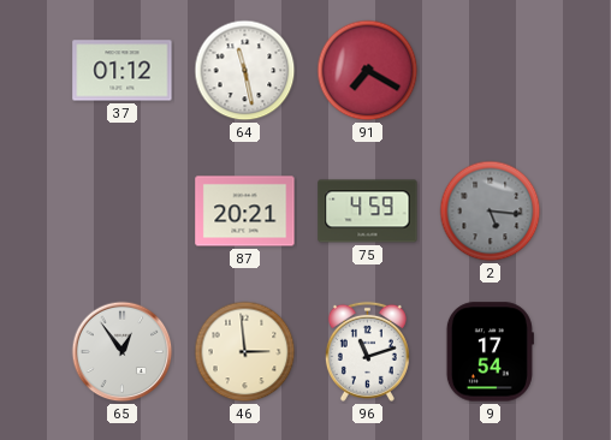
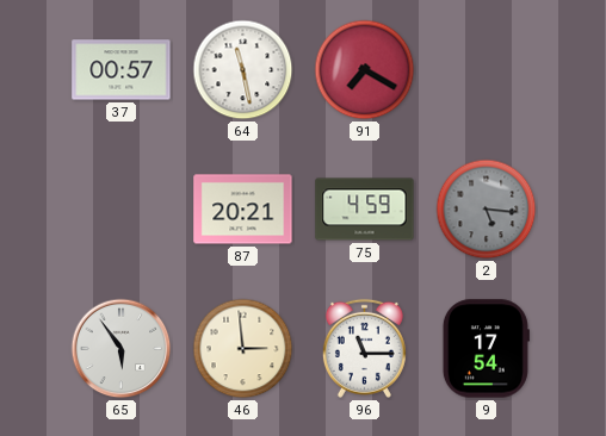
37: 01:12 -> 00:57
65: 12:54 -> 5:54
96: 11:12 -> 11:15
